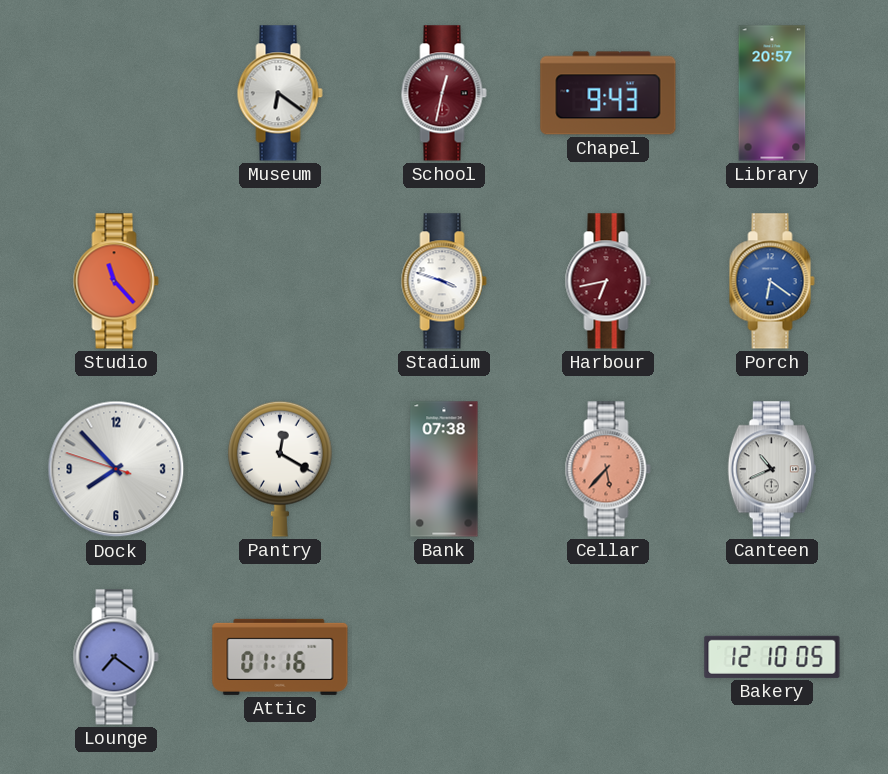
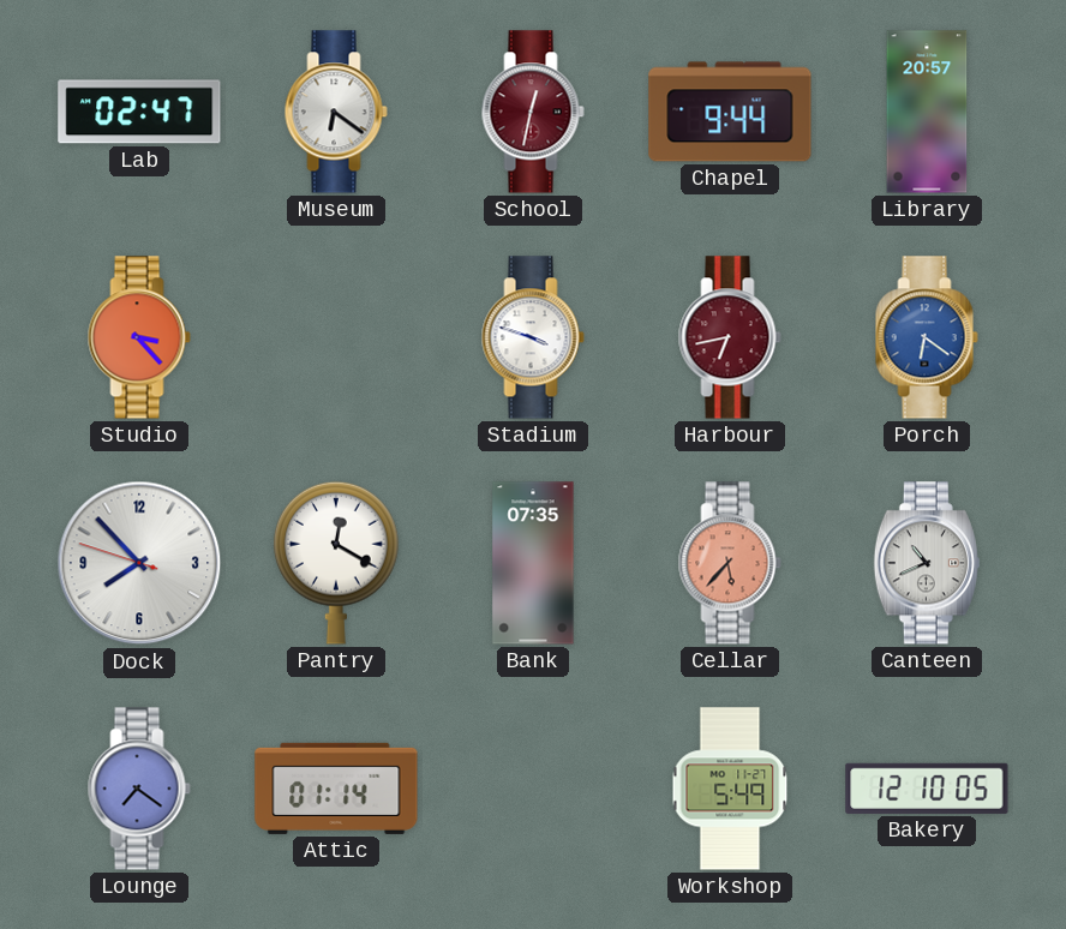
Lab: none -> 02:47
Chapel: 9:43 -> 9:44
Studio: 11:23 -> 3:23
Bank: 07:38 -> 07:35
Attic: 01:16 -> 01:14
Workshop: none -> 5:49
